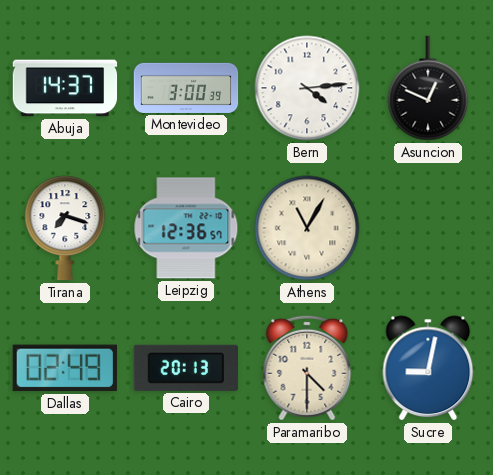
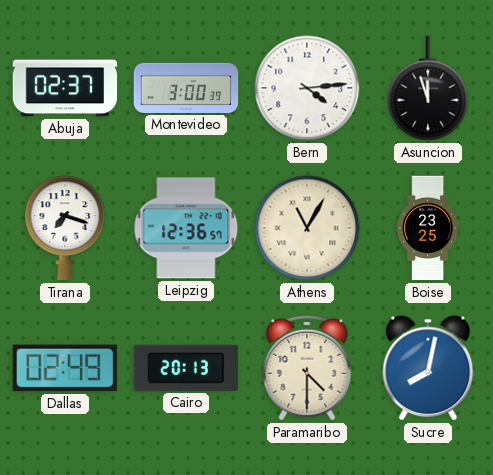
Abuja: 14:37 -> 02:37
Asuncion: 12:49 -> 11:57
Boise: none -> 23:25
Sucre: 9:02 -> 8:02
